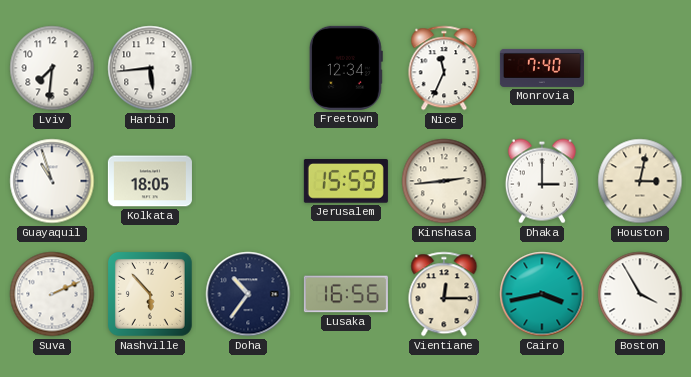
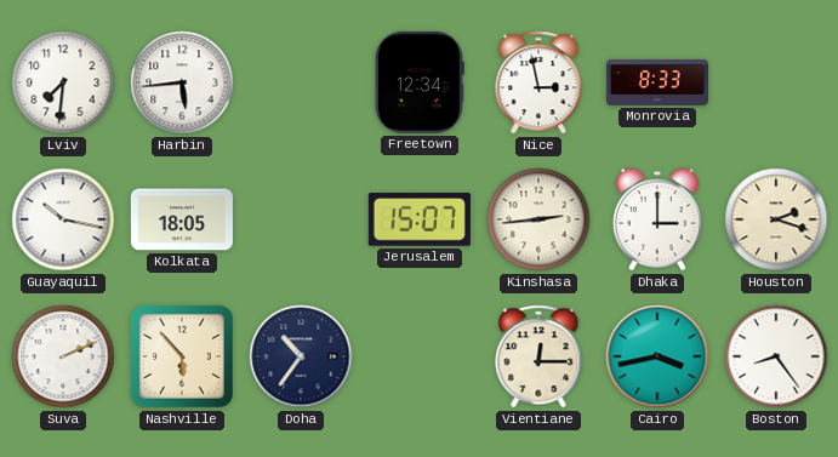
Nice: 11:34 -> 2:58
Monrovia: 7:40 -> 8:33
Guayaquil: 10:57 -> 10:17
Jerusalem: 15:59 -> 15:07
Houston: 3:02 -> 2:18
Lusaka: 16:56 -> none
Boston: 3:55 -> 8:24
